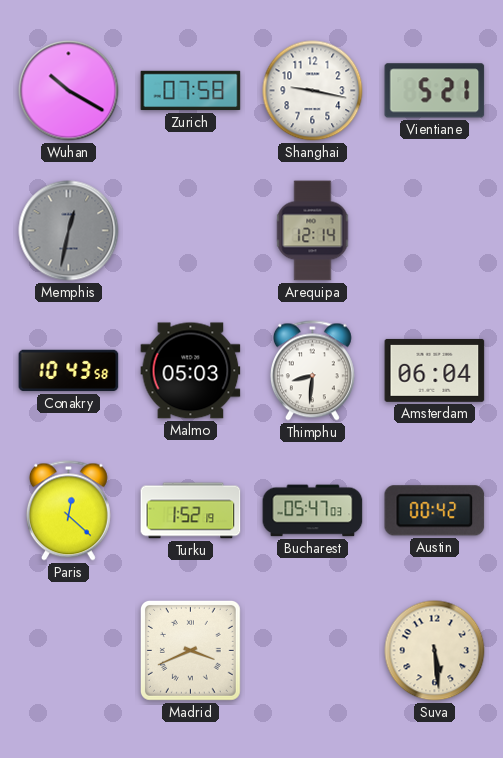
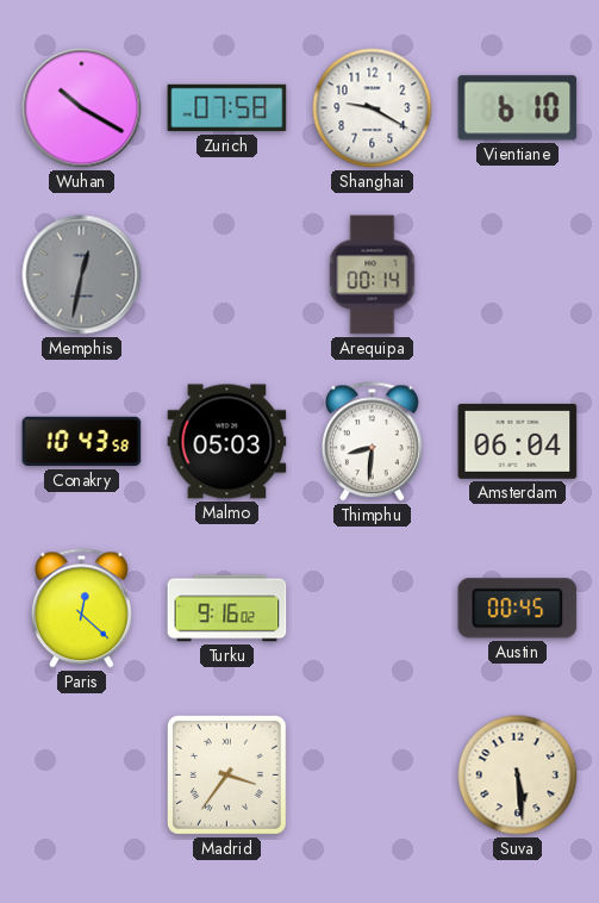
Shanghai: 9:17 -> 9:20
Vientiane: 5:21 -> 6:10
Arequipa: 12:14 -> 00:14
Turku: 1:52 -> 9:16
Bucharest: 05:47 -> none
Austin: 00:42 -> 00:45
Madrid: 3:41 -> 3:36
